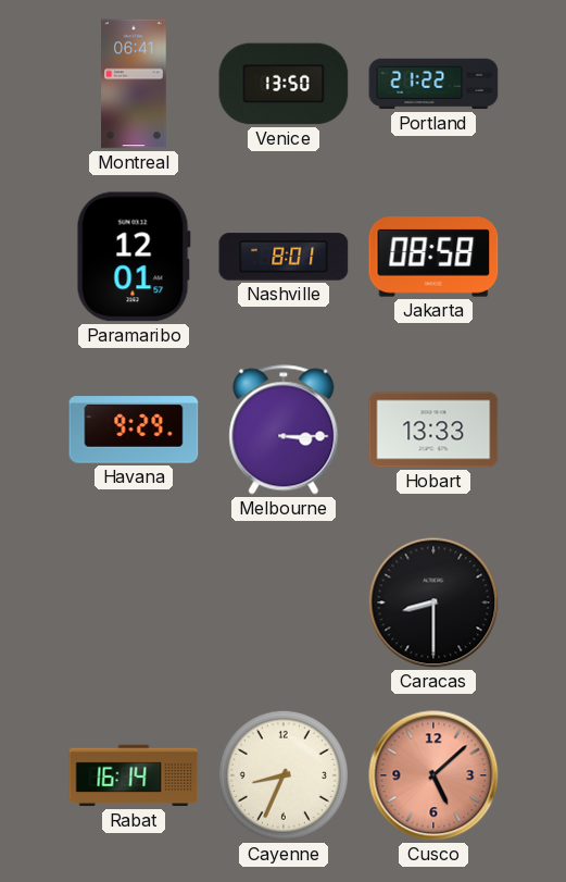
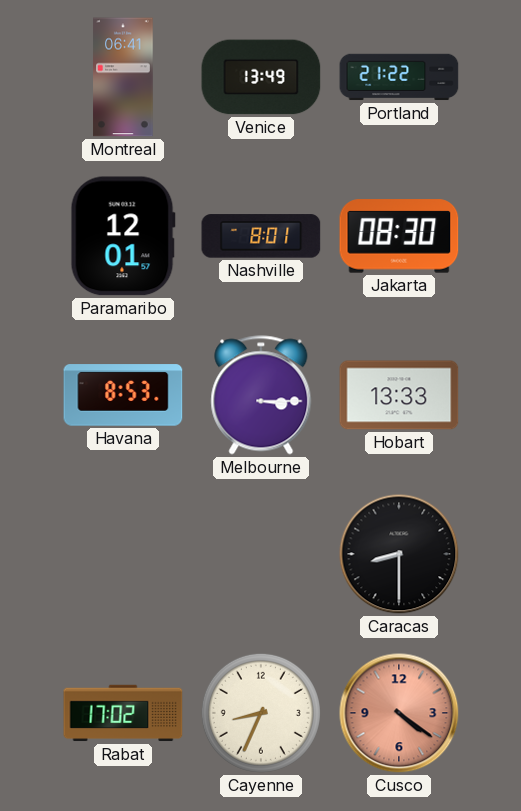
Venice: 13:50 -> 13:49
Jakarta: 08:58 -> 08:30
Havana: 9:29 -> 8:53
Rabat: 16:14 -> 17:02
Cusco: 5:08 -> 4:21
